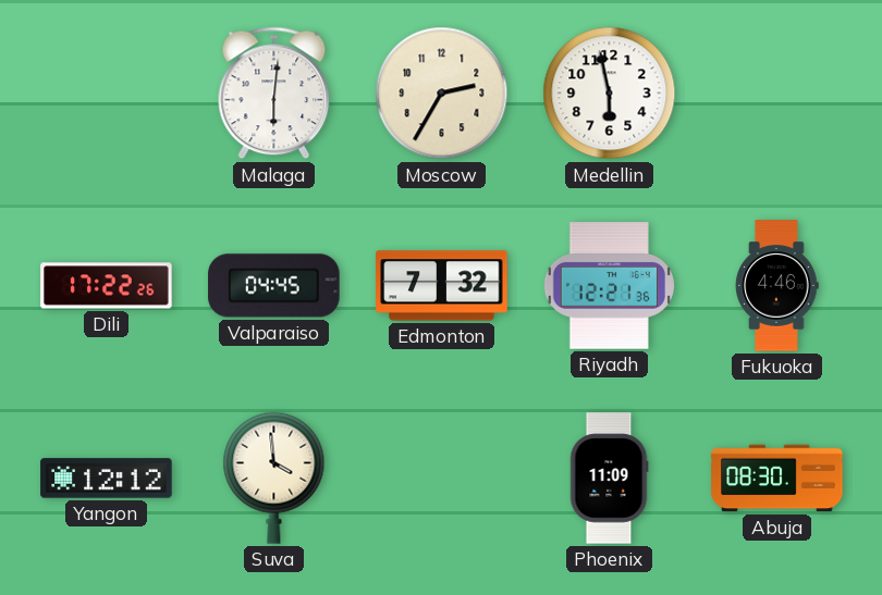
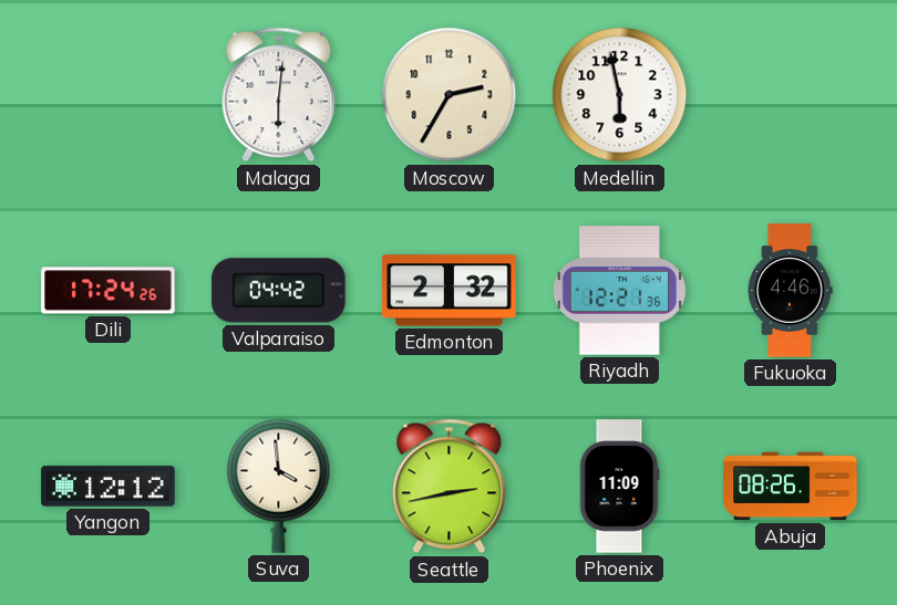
Dili: 17:22 -> 17:24
Valparaiso: 04:45 -> 04:42
Edmonton: 7:32 -> 2:32
Seattle: none -> 2:43
Abuja: 08:30 -> 08:26
